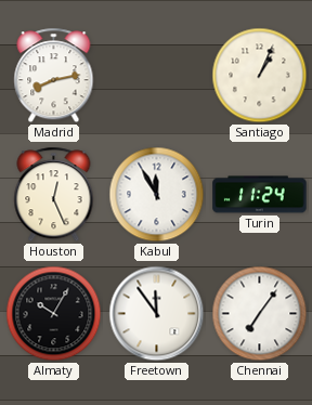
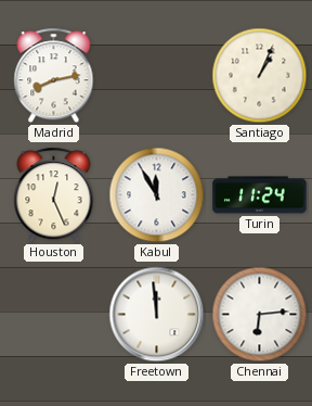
Almaty: 10:05 -> none
Freetown: 11:54 -> 11:59
Chennai: 7:06 -> 6:14
